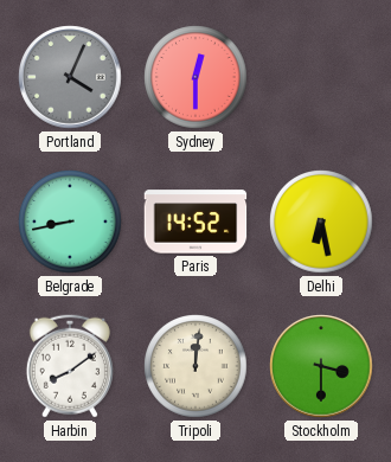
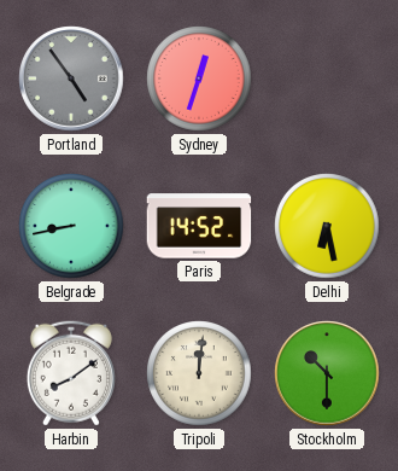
Portland: 4:04 -> 4:54
Sydney: 12:30 -> 12:33
Stockholm: 3:30 -> 10:30
